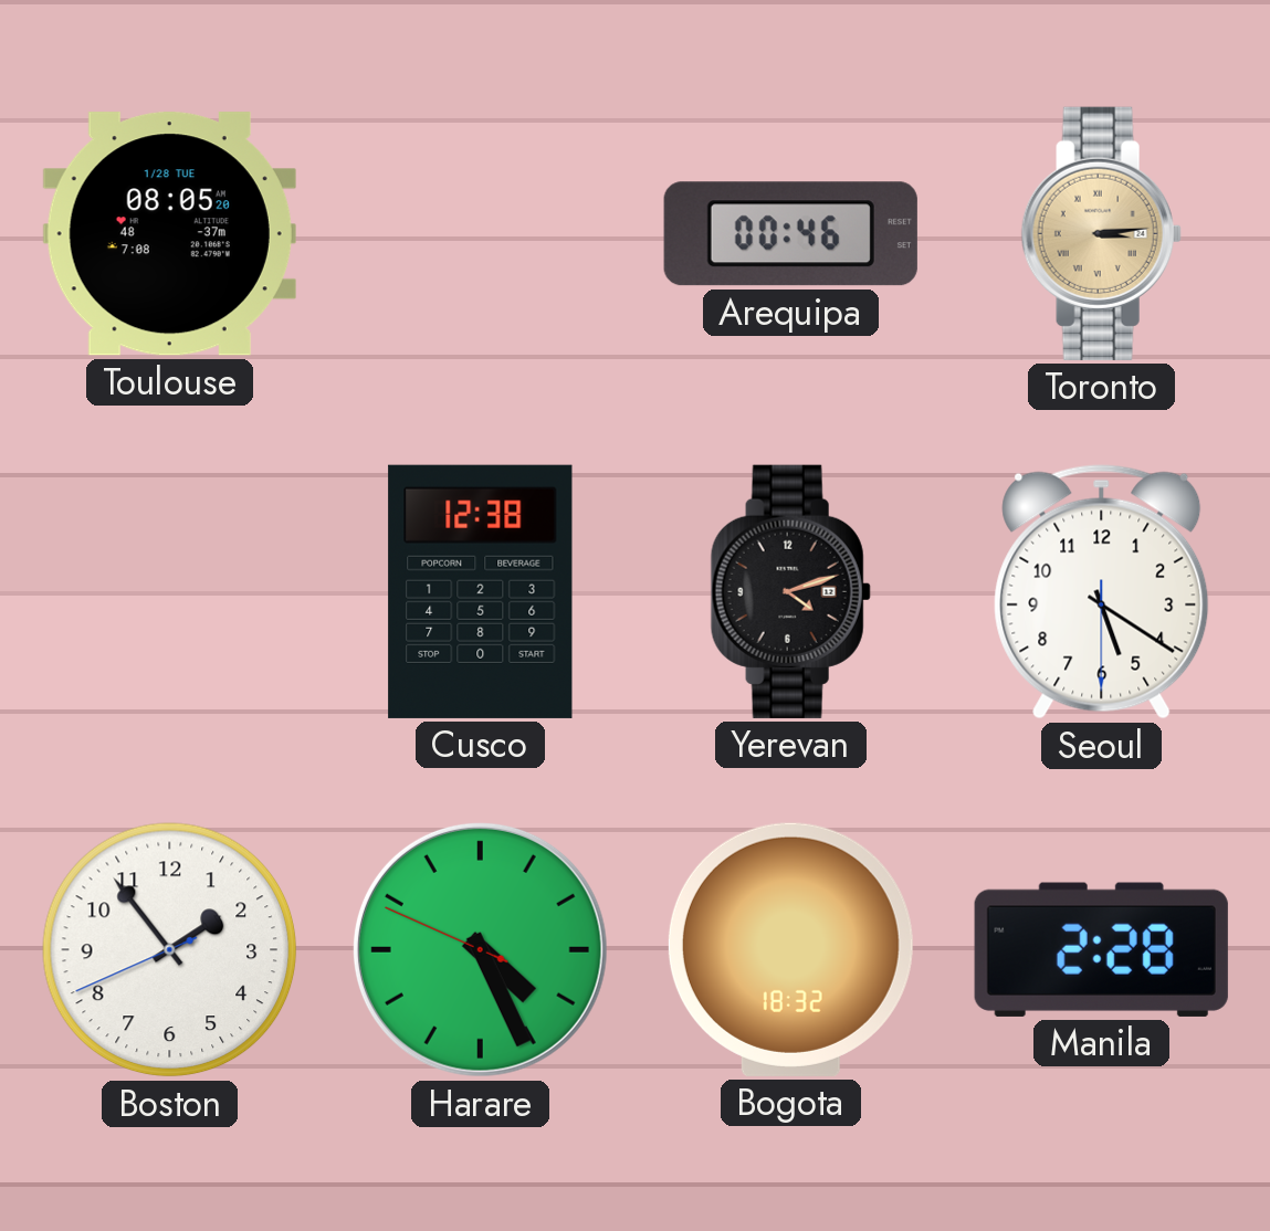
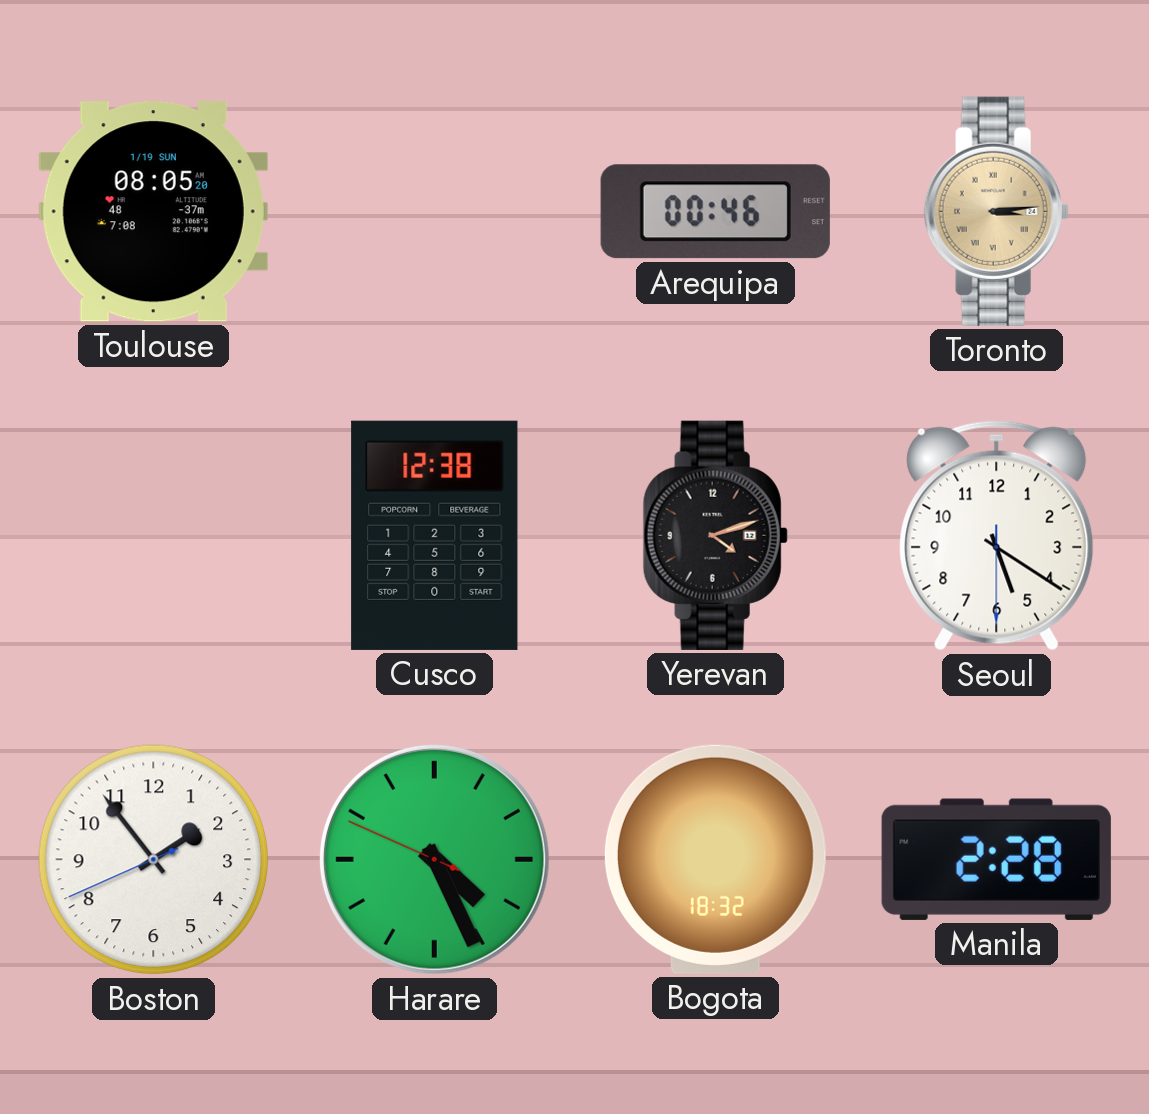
Toulouse date: 1/28 TUE -> 1/19 SUN
